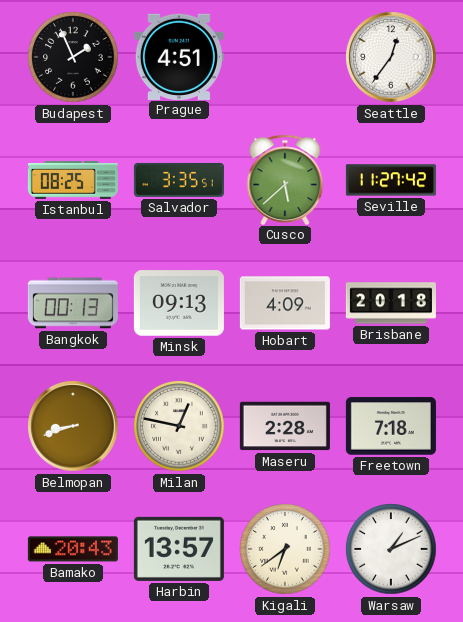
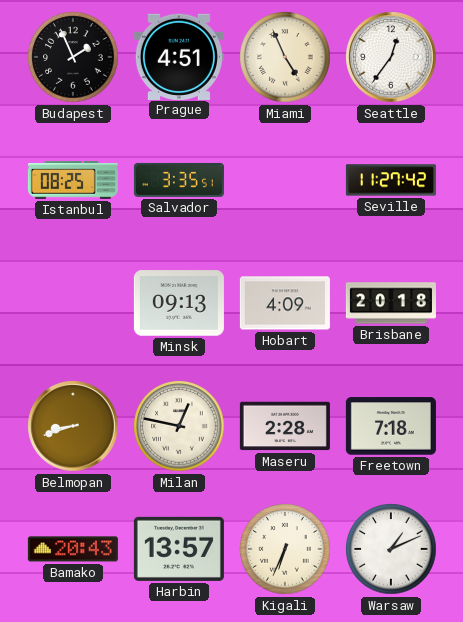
Miami: none -> 4:56
Cusco: 5:38 -> none
Bangkok: 00:13 -> none
Kigali: 6:39 -> 6:34
